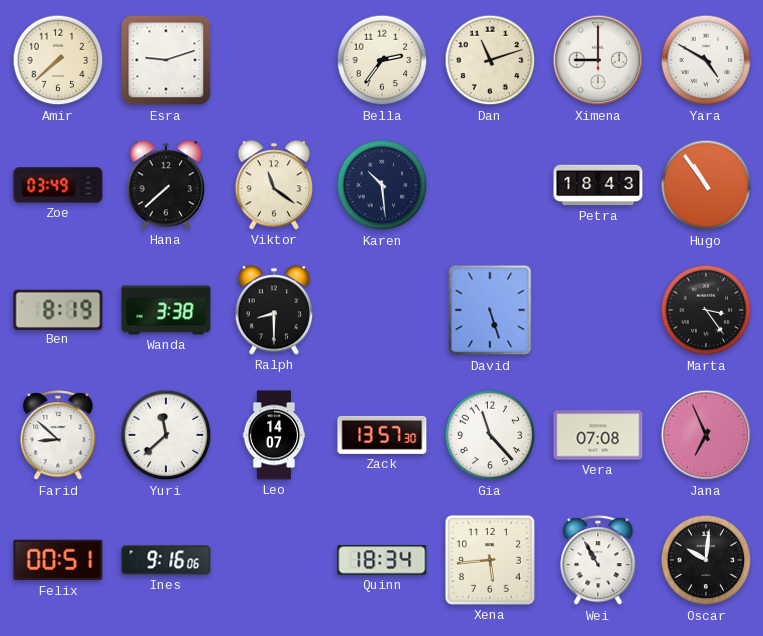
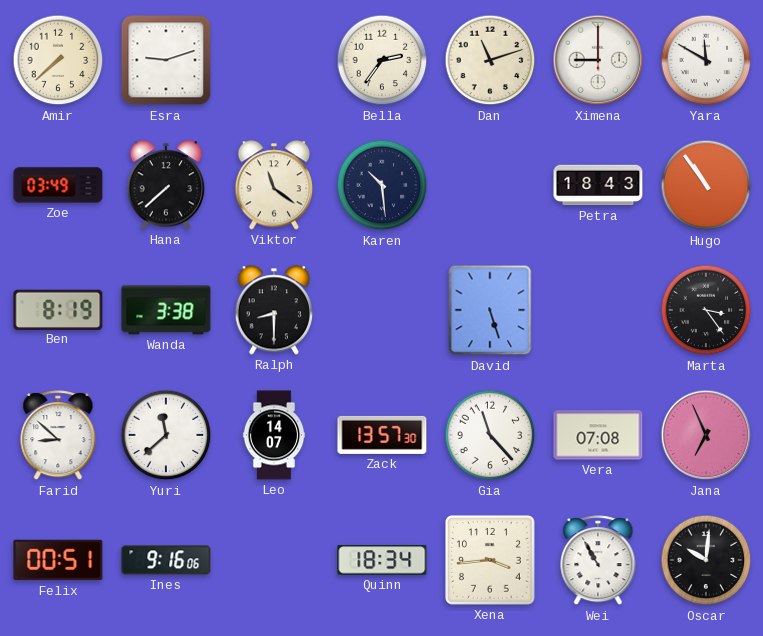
Yara: 4:50 -> 11:50
Xena: 5:44 -> 3:44
